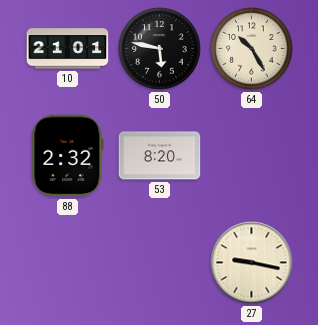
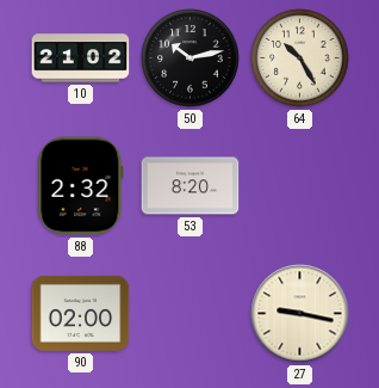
10: 21:01 -> 21:02
50: 5:47 -> 10:13
90: none -> 02:00
